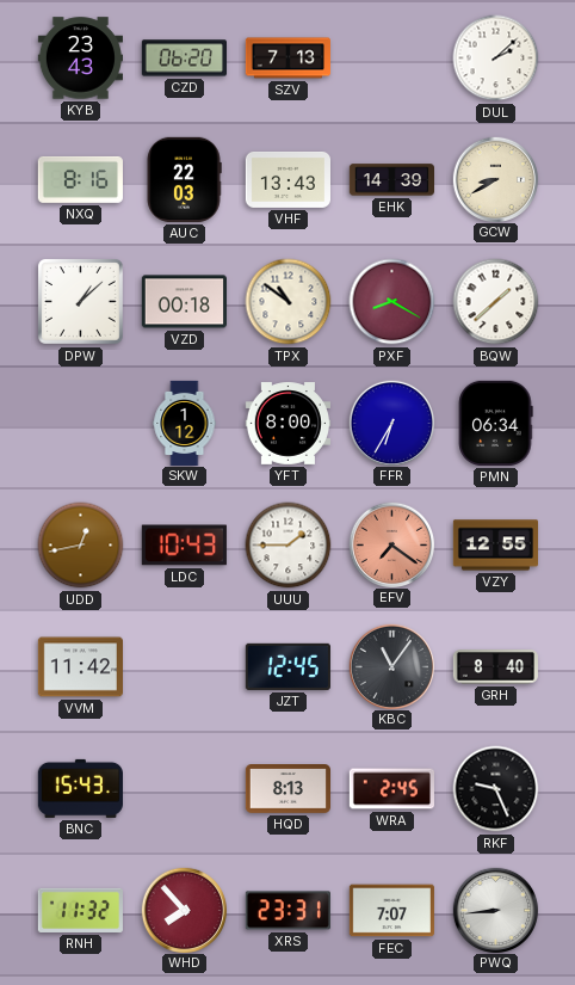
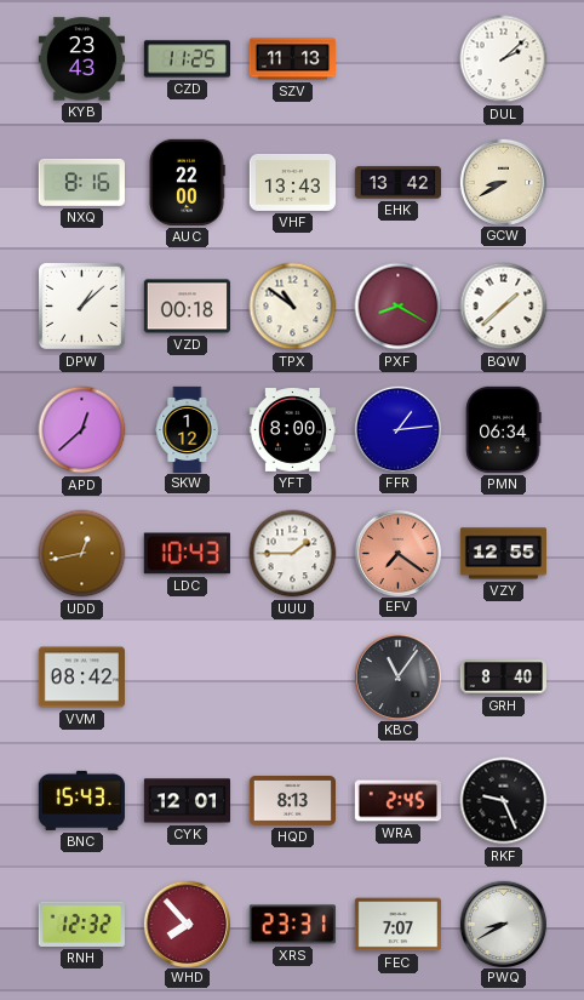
CZD: 06:20 -> 11:25
SZV: 7:13 -> 11:13
AUC: 22:03 -> 22:00
EHK: 14:39 -> 13:42
APD: none -> 12:38
FFR: 6:35 -> 1:14
VVM: 11:42 -> 08:42
JZT: 12:45 -> none
CYK: none -> 12:01
RNH: 11:32 -> 12:32
PWQ: 8:44 -> 8:40
